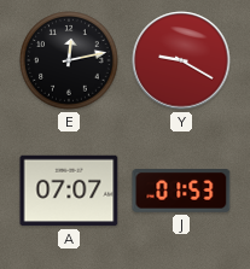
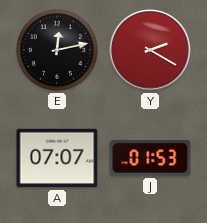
Y: 9:20 -> 2:20
